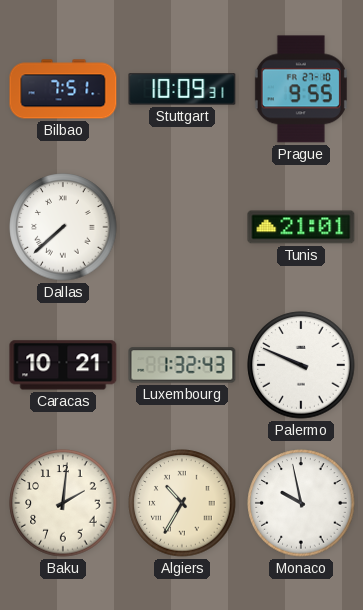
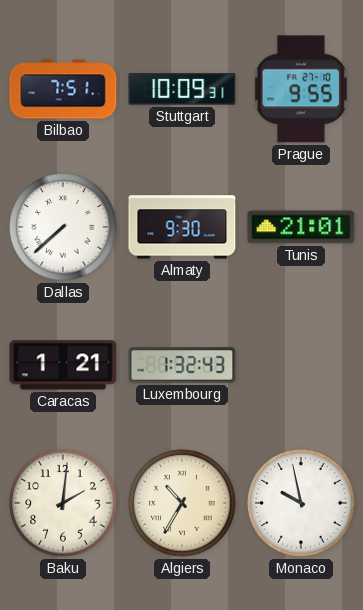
Almaty: none -> 9:30
Caracas: 10:21 -> 1:21
Palermo: 9:49 -> none
